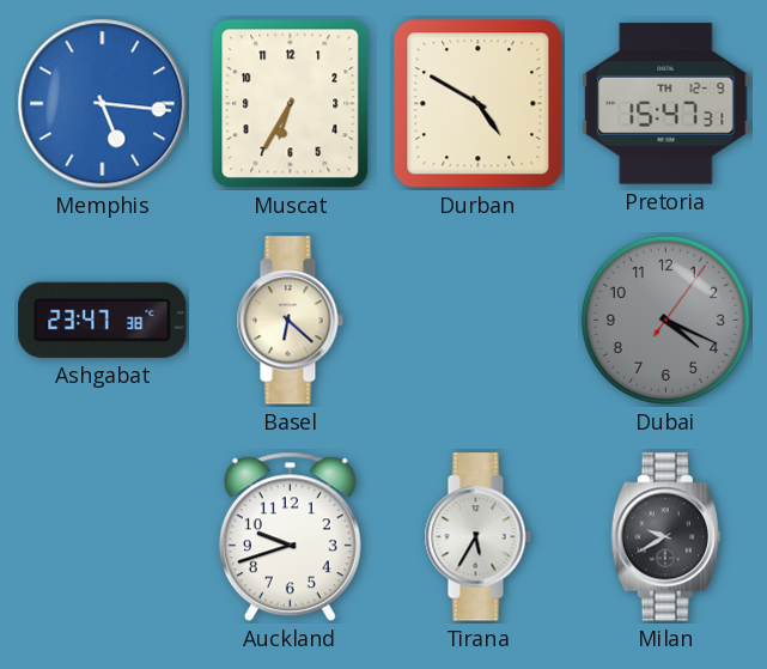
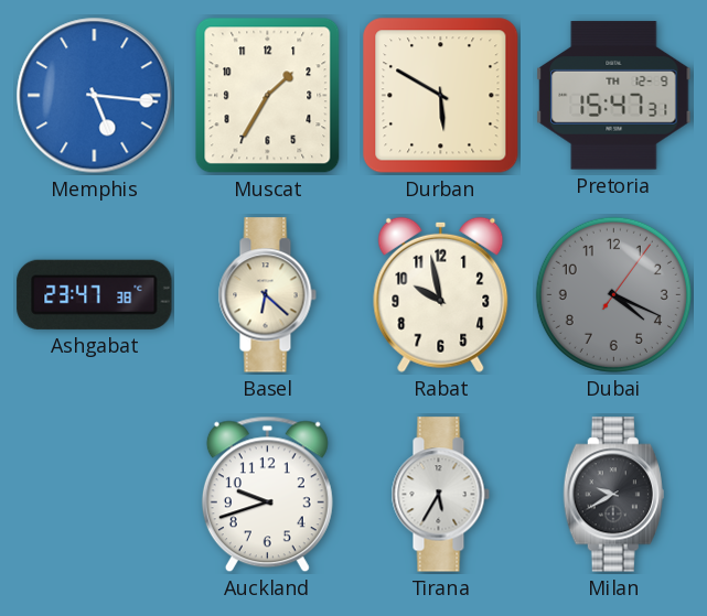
Muscat: 6:35 -> 1:35
Durban: 4:50 -> 5:50
Rabat: none -> 9:58
